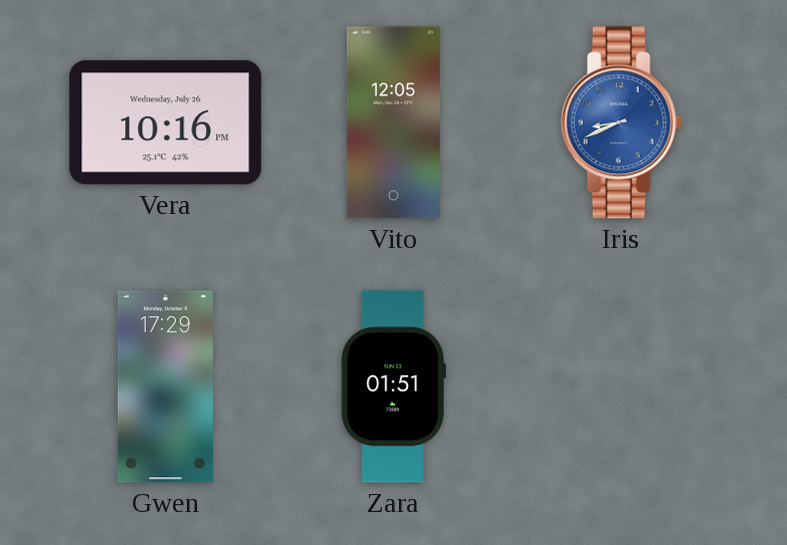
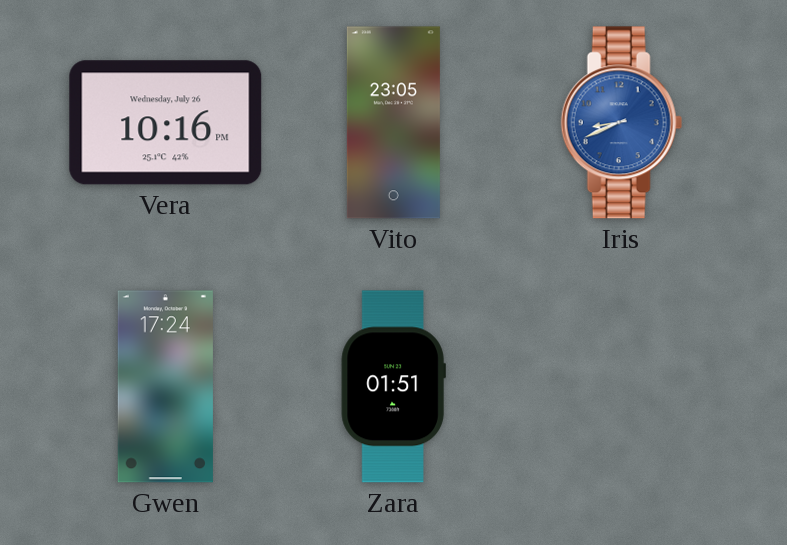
Vito: 12:05 -> 23:05
Gwen: 17:29 -> 17:24
